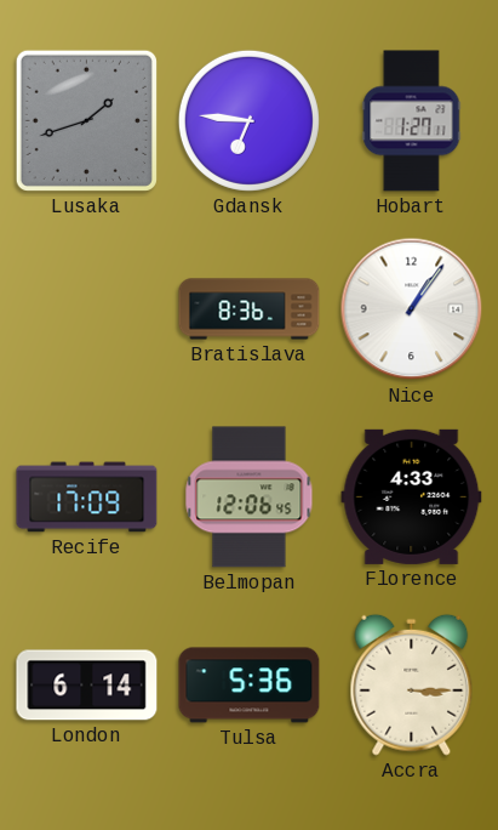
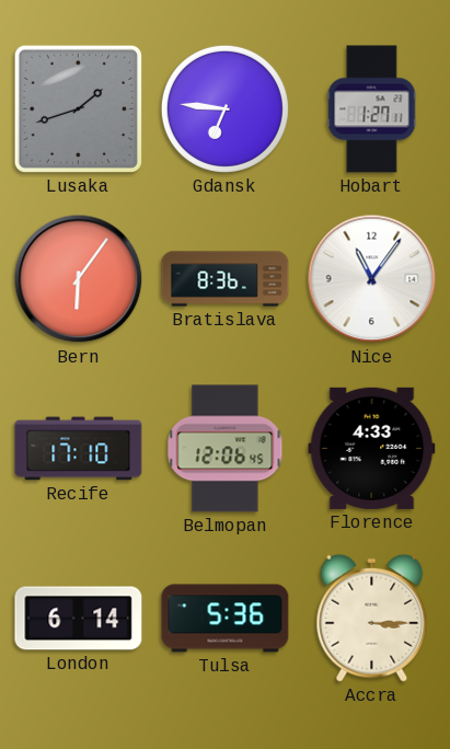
Bern: none -> 6:06
Nice: 1:06 -> 11:06
Recife: 17:09 -> 17:10
